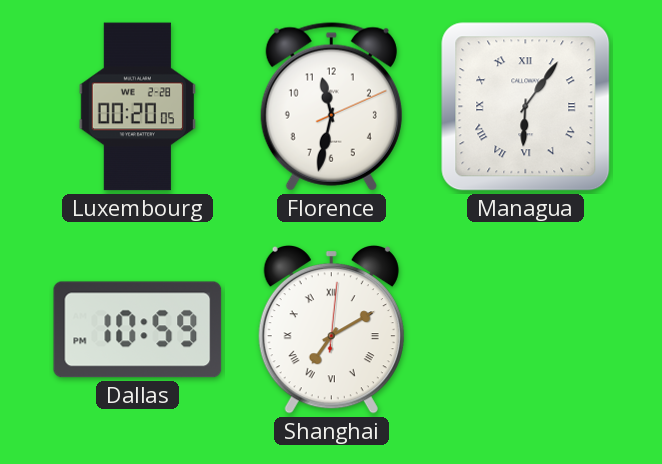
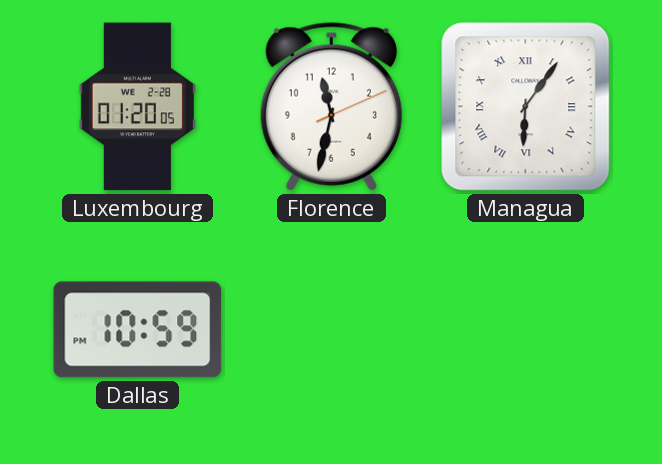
Luxembourg: 00:20 -> 01:20
Shanghai: 7:10 -> none
